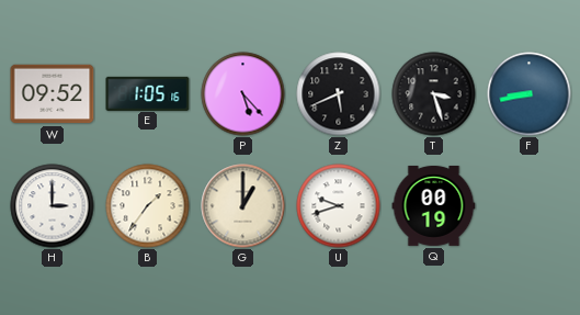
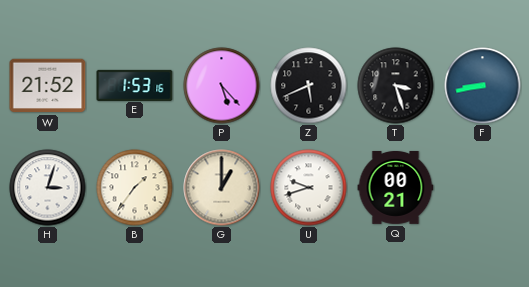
W: 09:52 -> 21:52
E: 1:05 -> 1:53
H: 3:00 -> 3:03
Q: 00:19 -> 00:21
